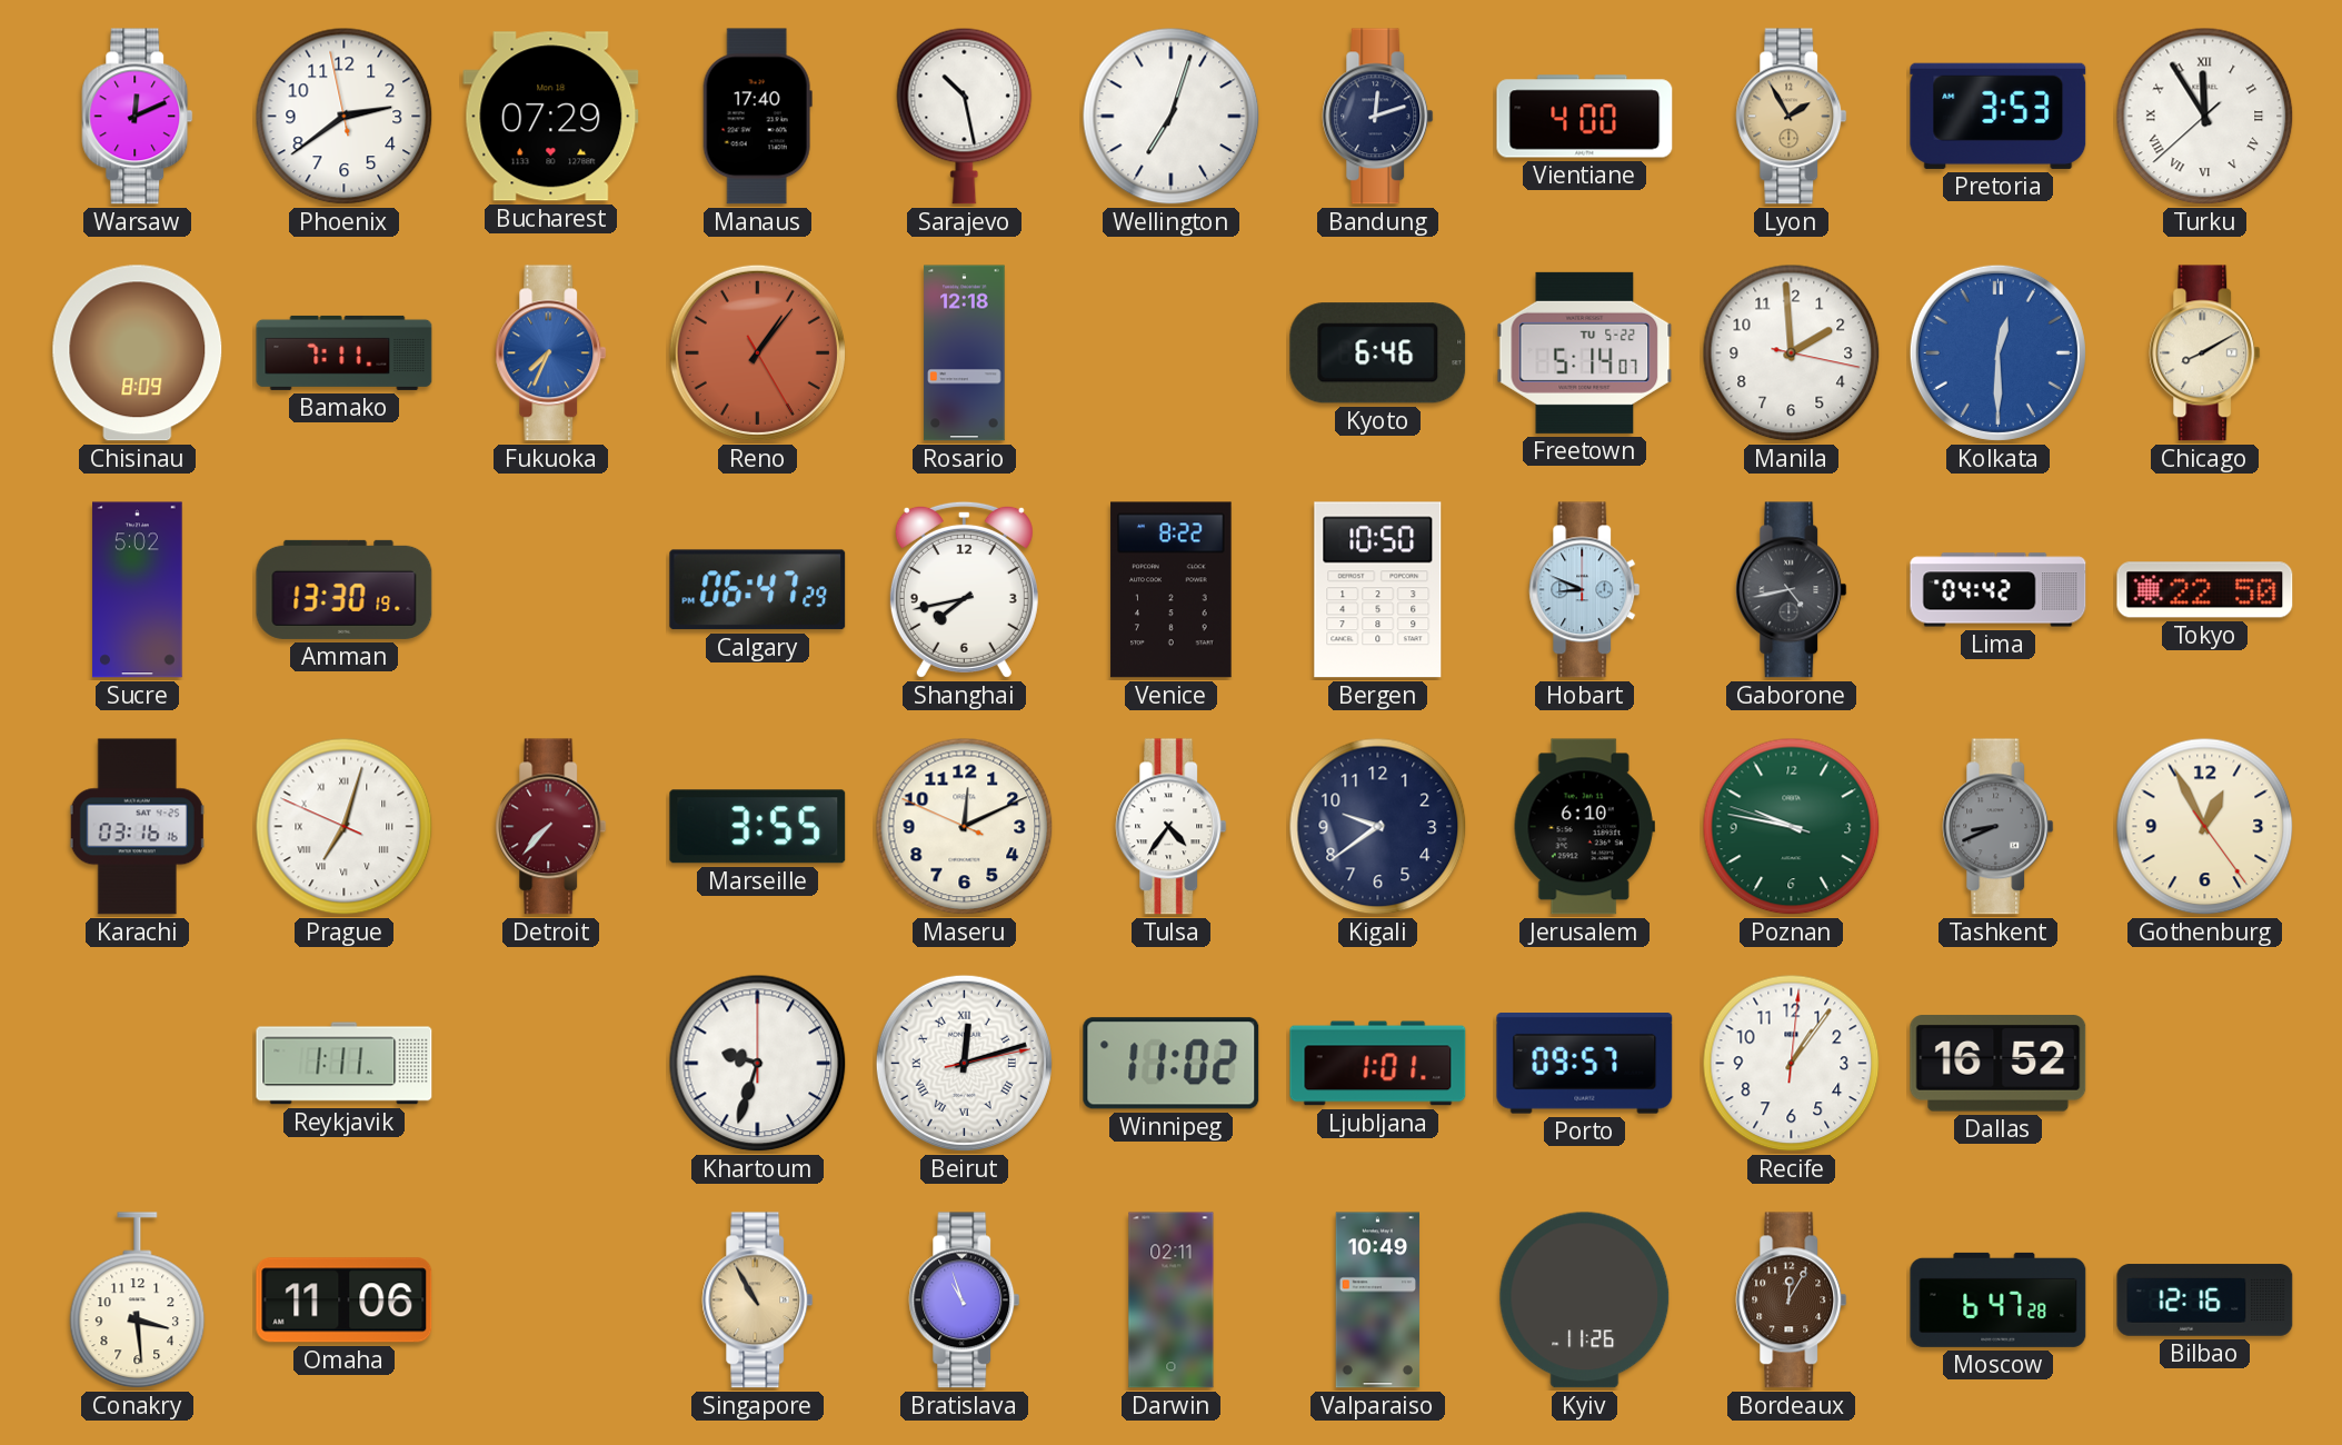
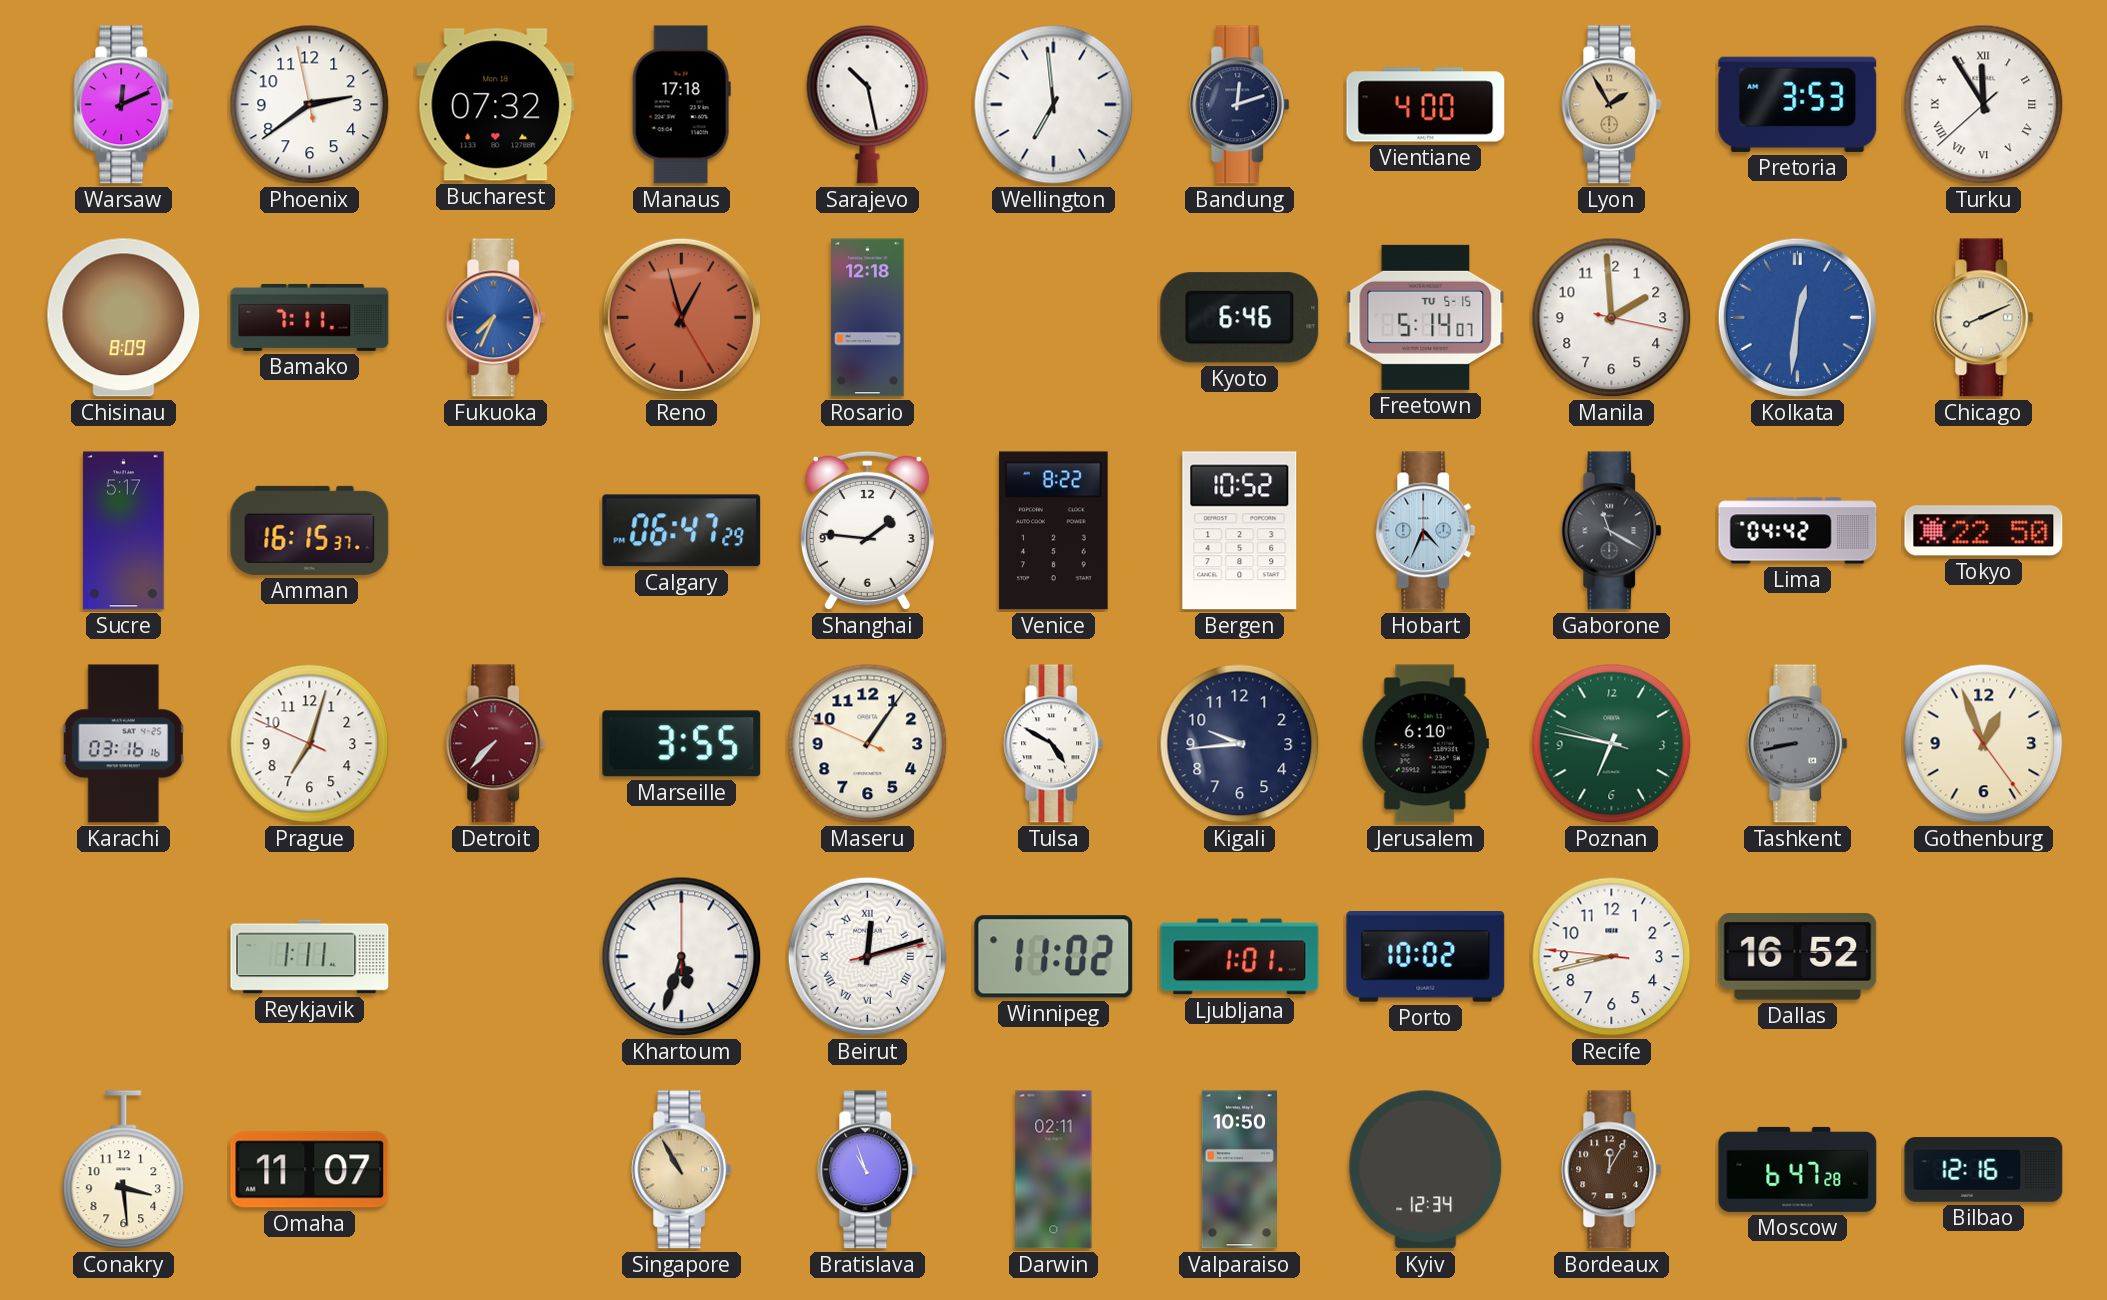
Bucharest: 07:29 -> 07:32
Manaus: 17:40 -> 17:18
Wellington: 7:03 -> 6:59
Reno: 1:06 -> 12:57
Freetown date: TU 5-22 -> TU 5-15
Kolkata: 12:30 -> 12:31
Chicago: 8:10 -> 8:11
Sucre: 5:02 -> 5:17
Amman: 13:30 -> 16:15
Shanghai: 7:43 -> 1:46
Bergen: 10:50 -> 10:52
Hobart: 8:49 -> 4:34
Gaborone: 4:43 -> 11:20
Prague numerals: Roman -> Arabic
Maseru: 12:10 -> 1:05
Tulsa: 4:36 -> 4:50
Kigali: 9:39 -> 9:44
Poznan: 9:46 -> 6:46
Tashkent: 8:41 -> 8:43
Gothenburg: 12:55 -> 12:56
Khartoum: 9:33 -> 5:33
Porto: 09:57 -> 10:02
Recife: 1:06 -> 8:42
Omaha: 11:06 -> 11:07
Valparaiso: 10:49 -> 10:50
Kyiv: 11:26 -> 12:34
